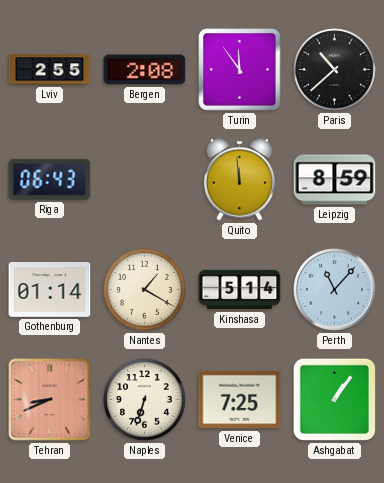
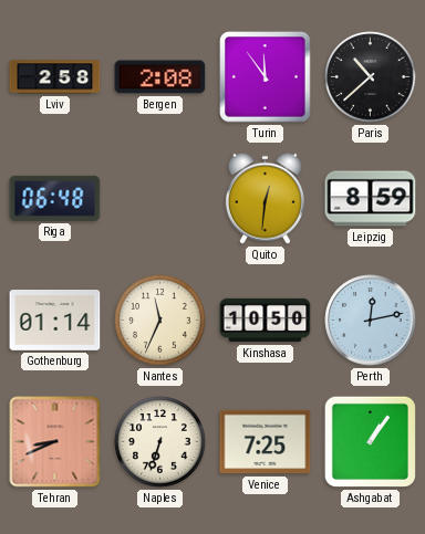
Lviv: 2:55 -> 2:58
Riga: 06:43 -> 06:48
Quito: 11:59 -> 12:31
Nantes: 1:20 -> 11:34
Kinshasa: 5:14 -> 10:50
Perth: 11:07 -> 12:13
